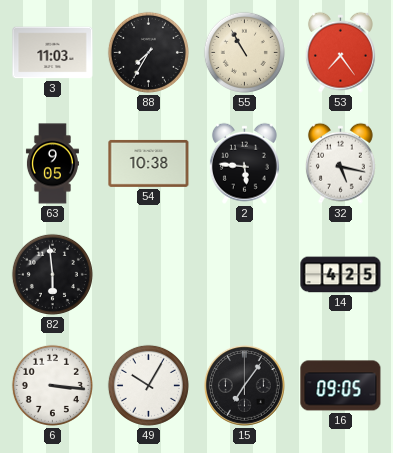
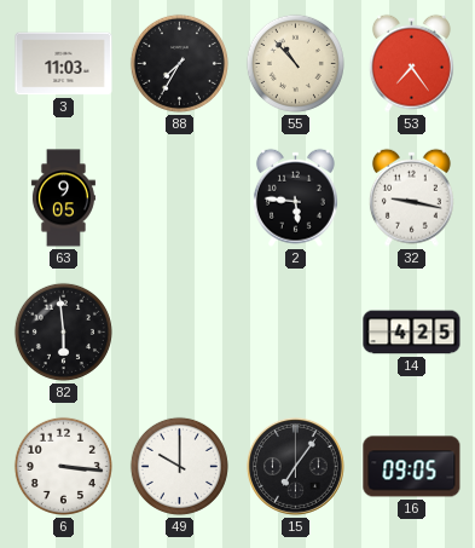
55: 10:55 -> 10:53
54: 10:38 -> none
32: 5:17 -> 9:17
49: 10:05 -> 10:00
